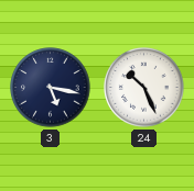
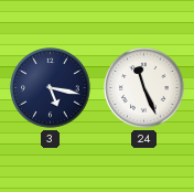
24: 10:26 -> 11:26
